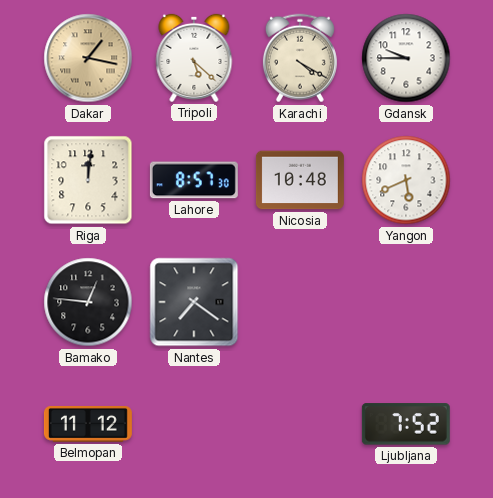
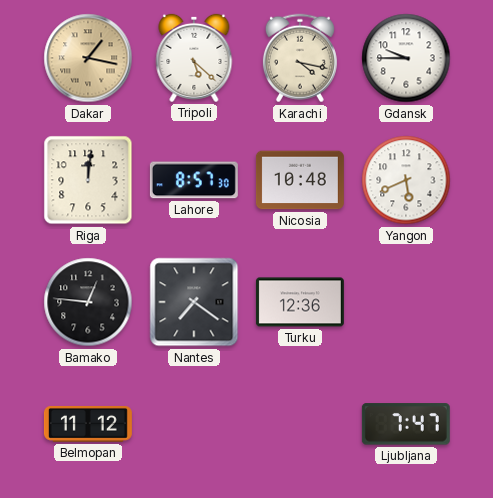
Karachi: 4:20 -> 4:17
Turku: none -> 12:36
Ljubljana: 7:52 -> 7:47
